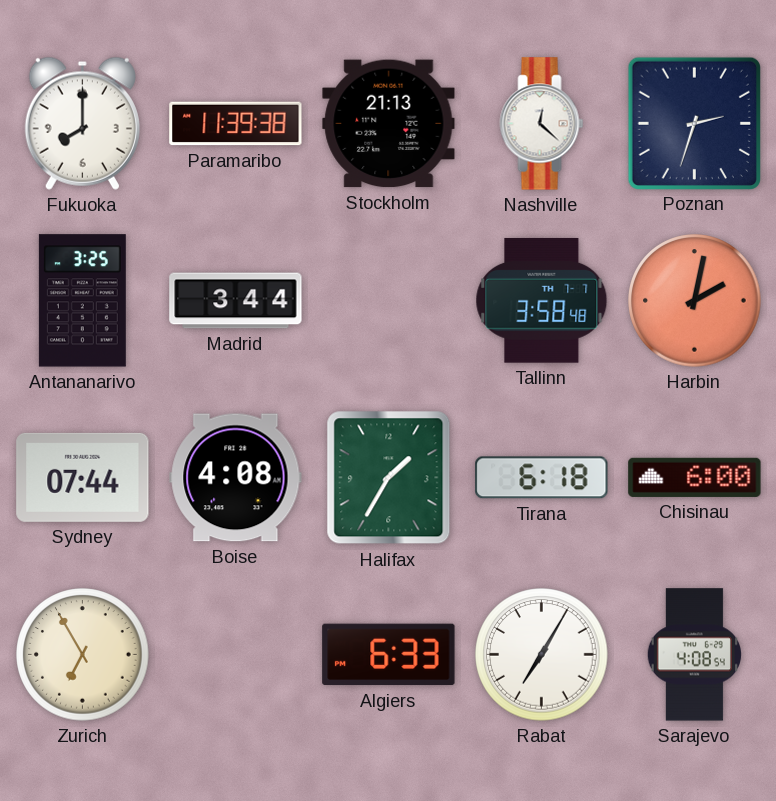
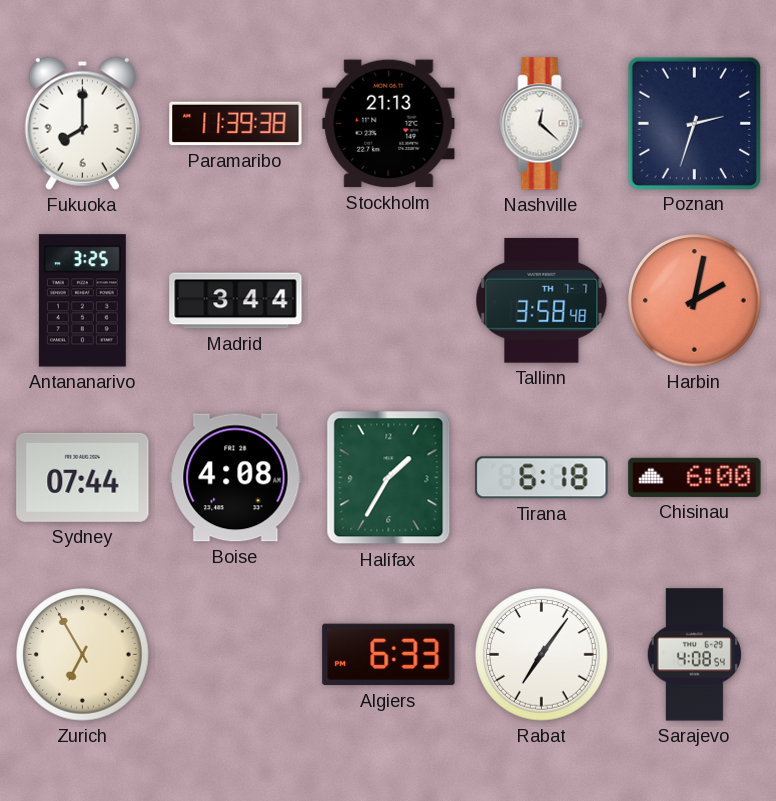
Rabat: 7:05 -> 7:06
